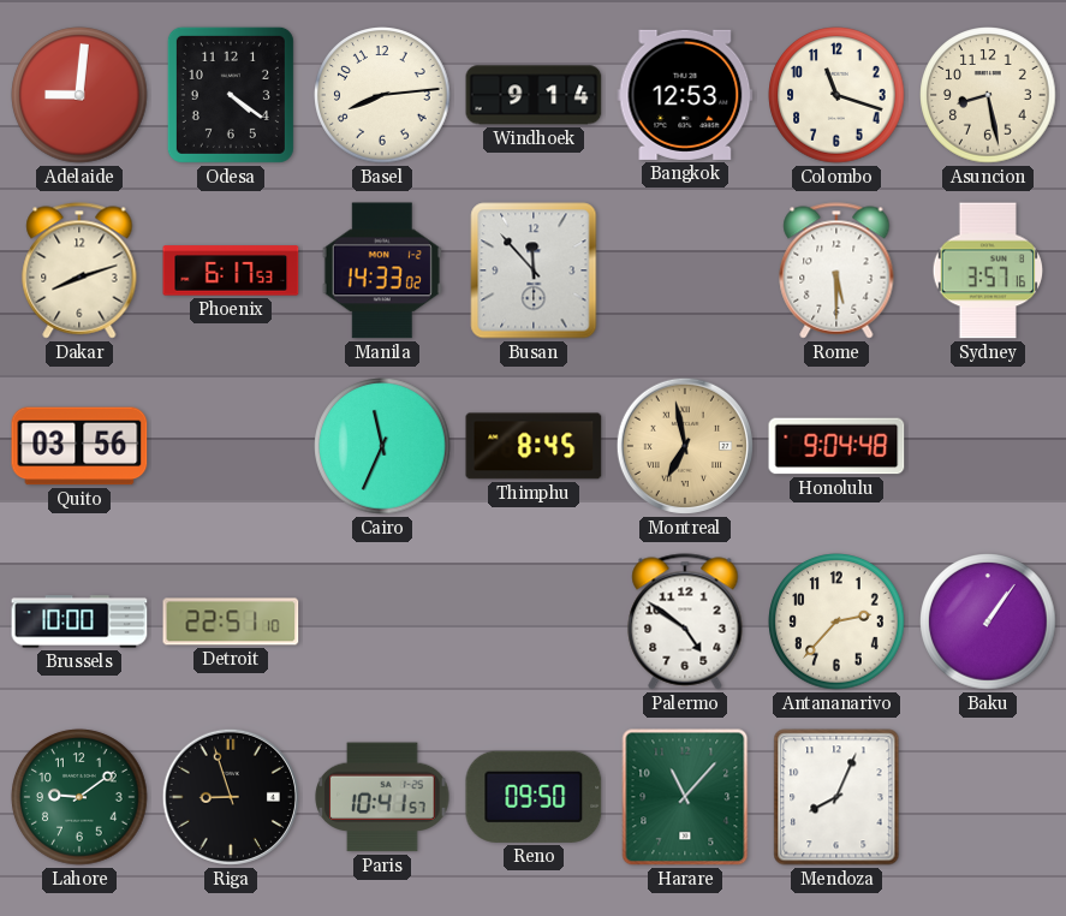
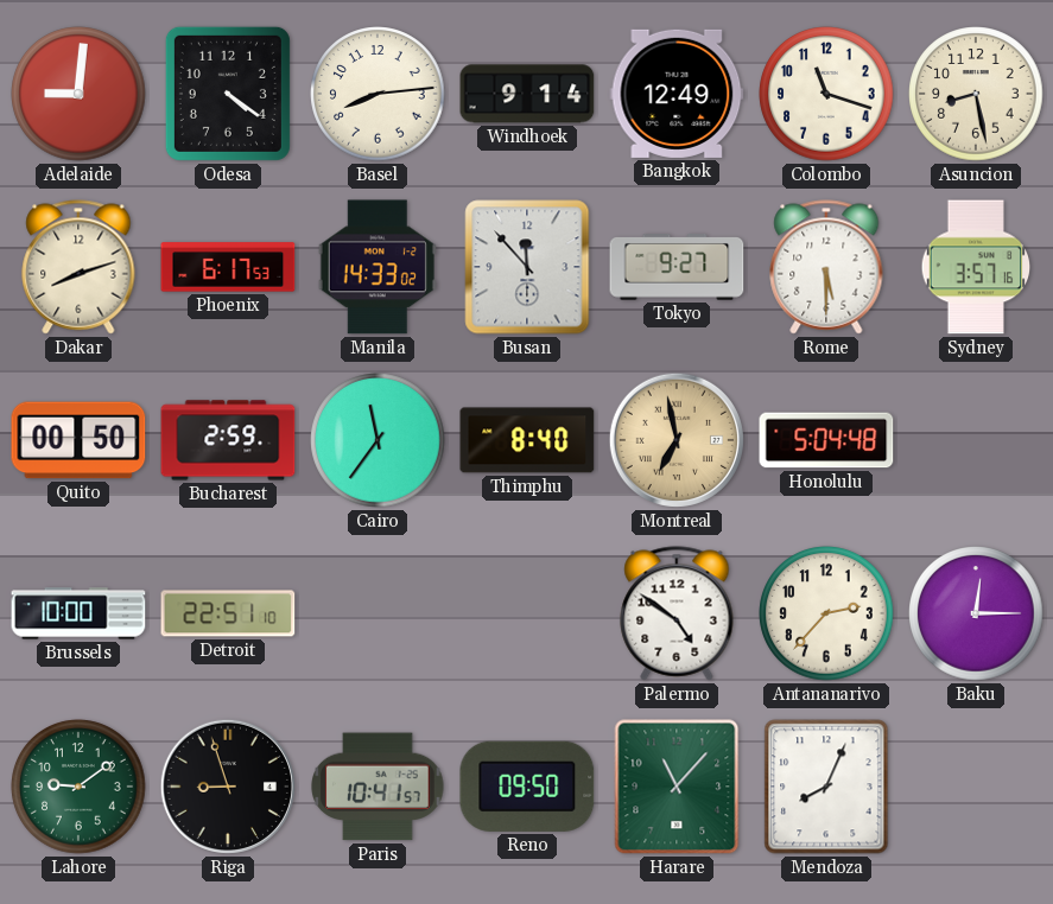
Bangkok: 12:53 -> 12:49
Tokyo: none -> 9:27
Quito: 03:56 -> 00:50
Bucharest: none -> 2:59
Cairo: 11:34 -> 11:36
Thimphu: 8:45 -> 8:40
Honolulu: 9:04 -> 5:04
Baku: 1:06 -> 12:15
